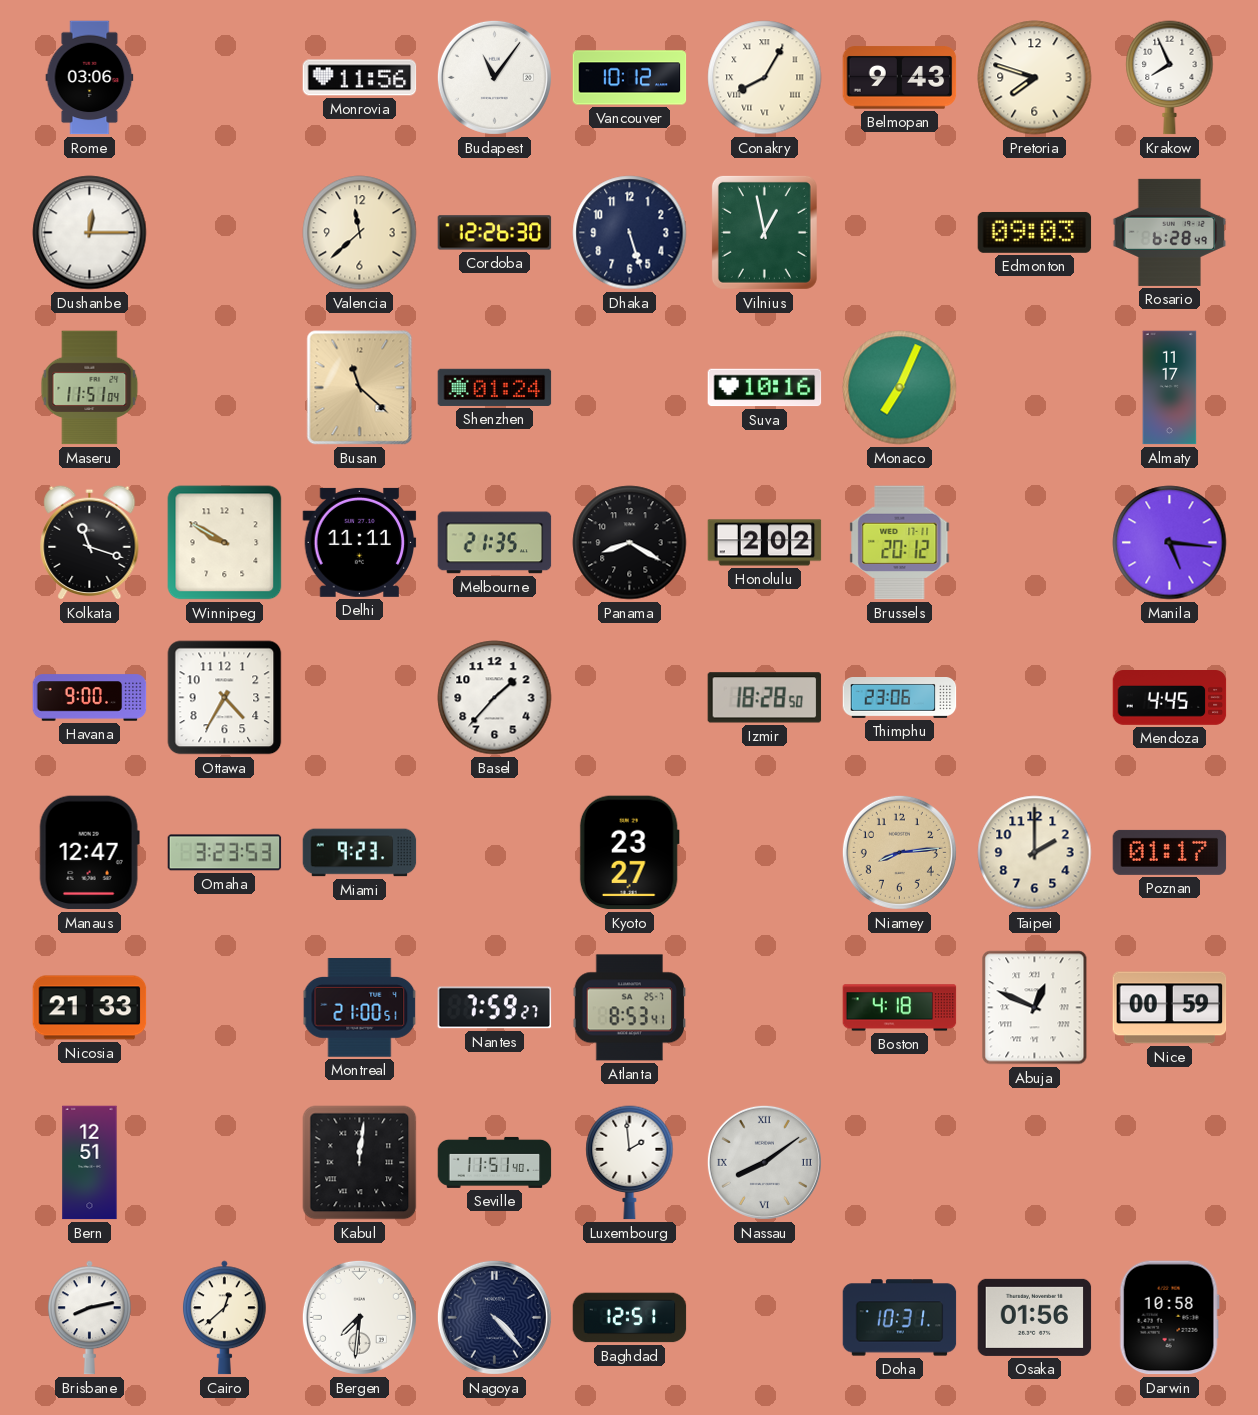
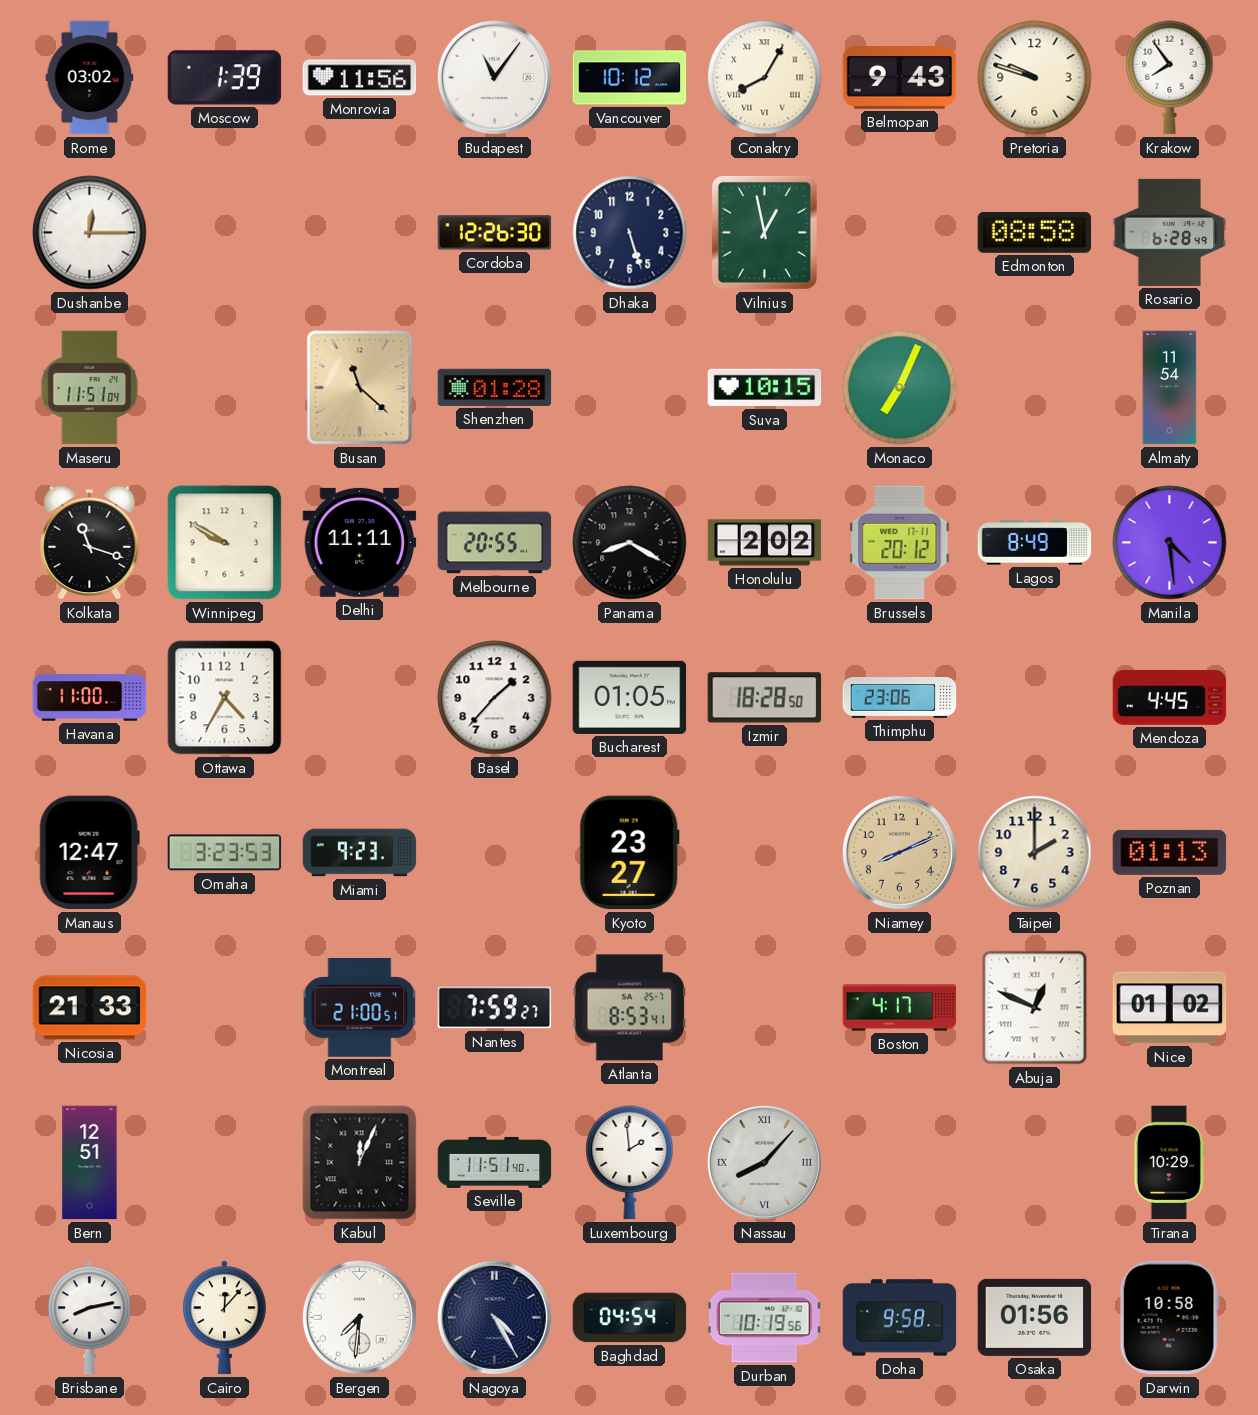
Rome: 03:06 -> 03:02
Moscow: none -> 1:39
Pretoria: 7:48 -> 9:48
Krakow: 7:56 -> 7:54
Valencia: 11:38 -> none
Edmonton: 09:03 -> 08:58
Shenzhen: 01:24 -> 01:28
Suva: 10:16 -> 10:15
Almaty: 11:17 -> 11:54
Melbourne: 21:35 -> 20:55
Lagos: none -> 8:49
Manila: 5:16 -> 4:29
Havana: 9:00 -> 11:00
Bucharest: none -> 01:05
Niamey: 8:14 -> 8:11
Poznan: 01:17 -> 01:13
Boston: 4:18 -> 4:17
Nice: 00:59 -> 01:02
Kabul: 12:01 -> 12:04
Nassau: 8:09 -> 8:07
Tirana: none -> 10:29
Cairo: 12:38 -> 12:07
Nagoya: 4:23 -> 4:25
Baghdad: 12:51 -> 04:54
Durban: none -> 10:19
Doha: 10:31 -> 9:58
